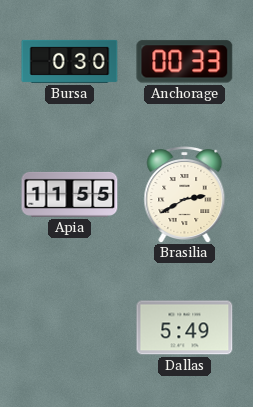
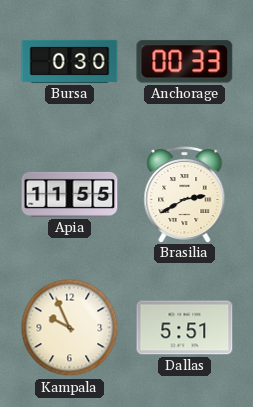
Kampala: none -> 9:56
Dallas: 5:49 -> 5:51
